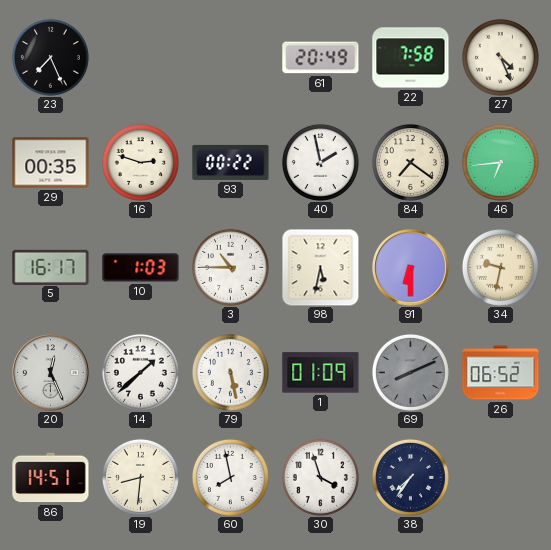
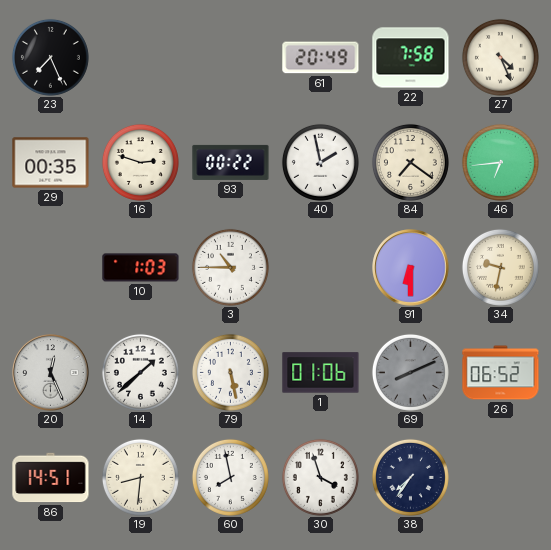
5: 16:17 -> none
98: 5:32 -> none
1: 01:09 -> 01:06
